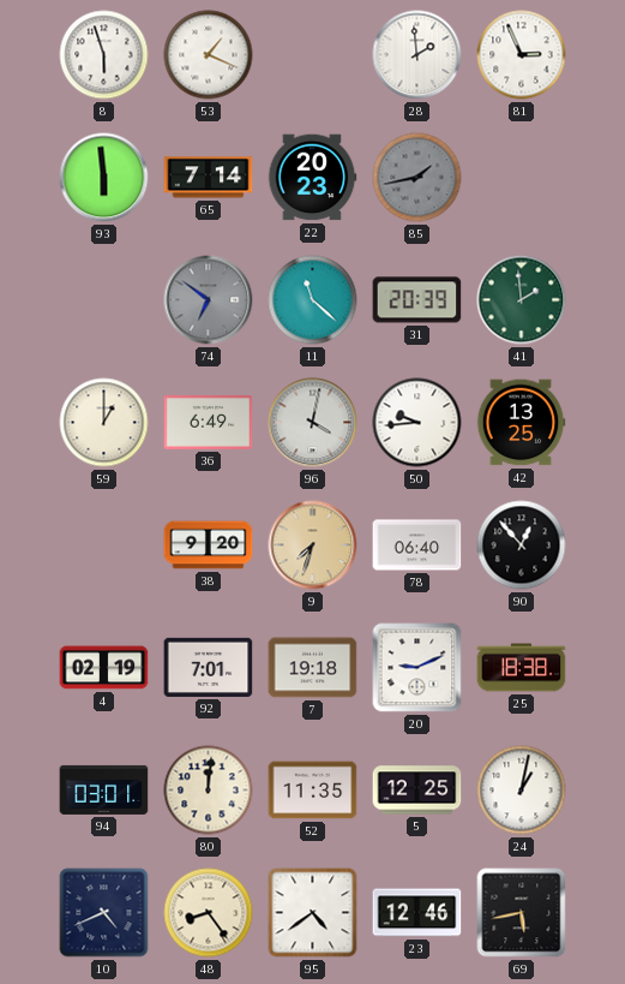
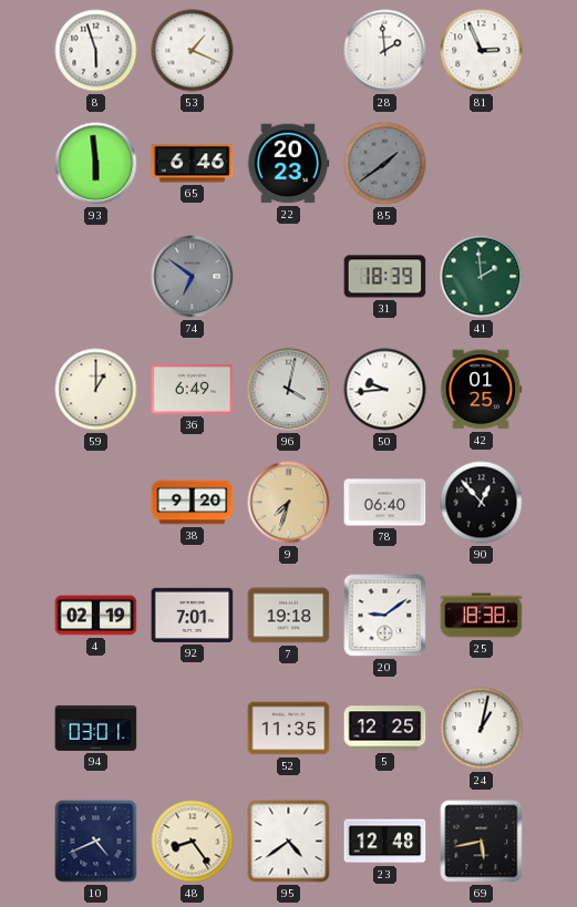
65: 7:14 -> 6:46
85: 1:43 -> 1:39
11: 11:22 -> none
31: 20:39 -> 18:39
42: 13:25 -> 01:25
20: 9:11 -> 9:09
80: 12:01 -> none
23: 12:46 -> 12:48
